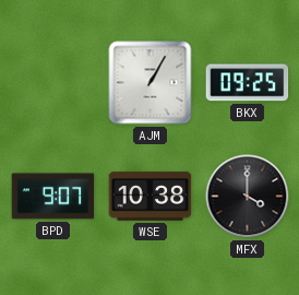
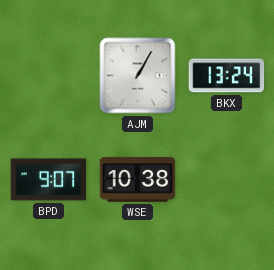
BKX: 09:25 -> 13:24
MFX: 4:00 -> none
